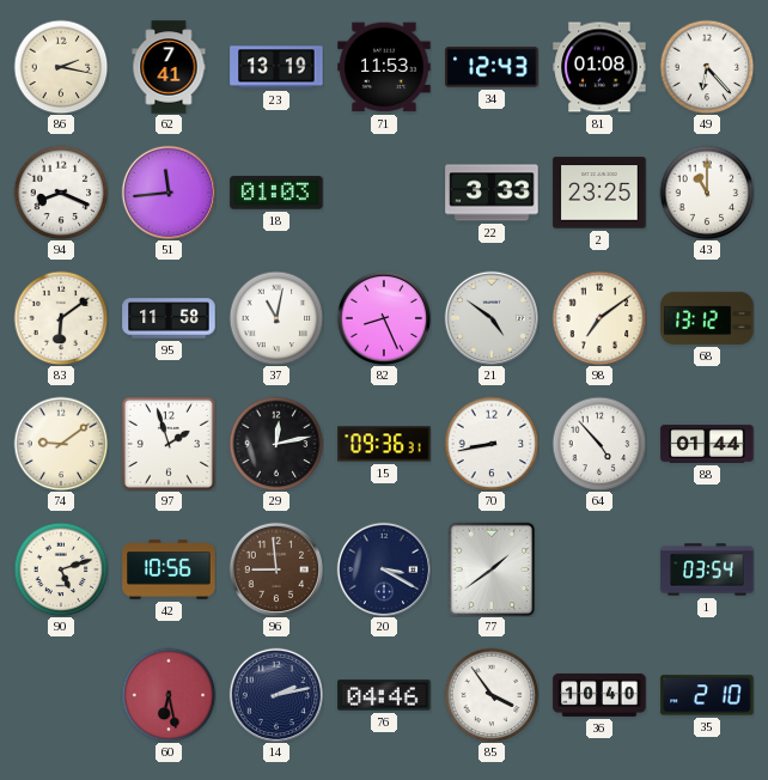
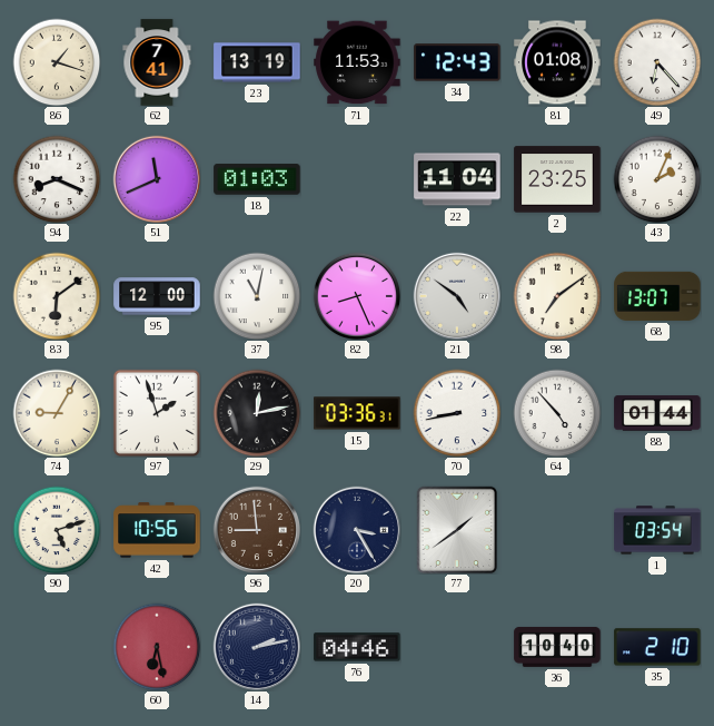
86: 2:17 -> 1:18
51: 11:44 -> 11:41
22: 3:33 -> 11:04
43: 11:00 -> 2:04
95: 11:58 -> 12:00
68: 13:12 -> 13:07
74: 9:09 -> 9:05
15: 09:36 -> 03:36
20: 3:20 -> 3:25
85: 3:54 -> none
